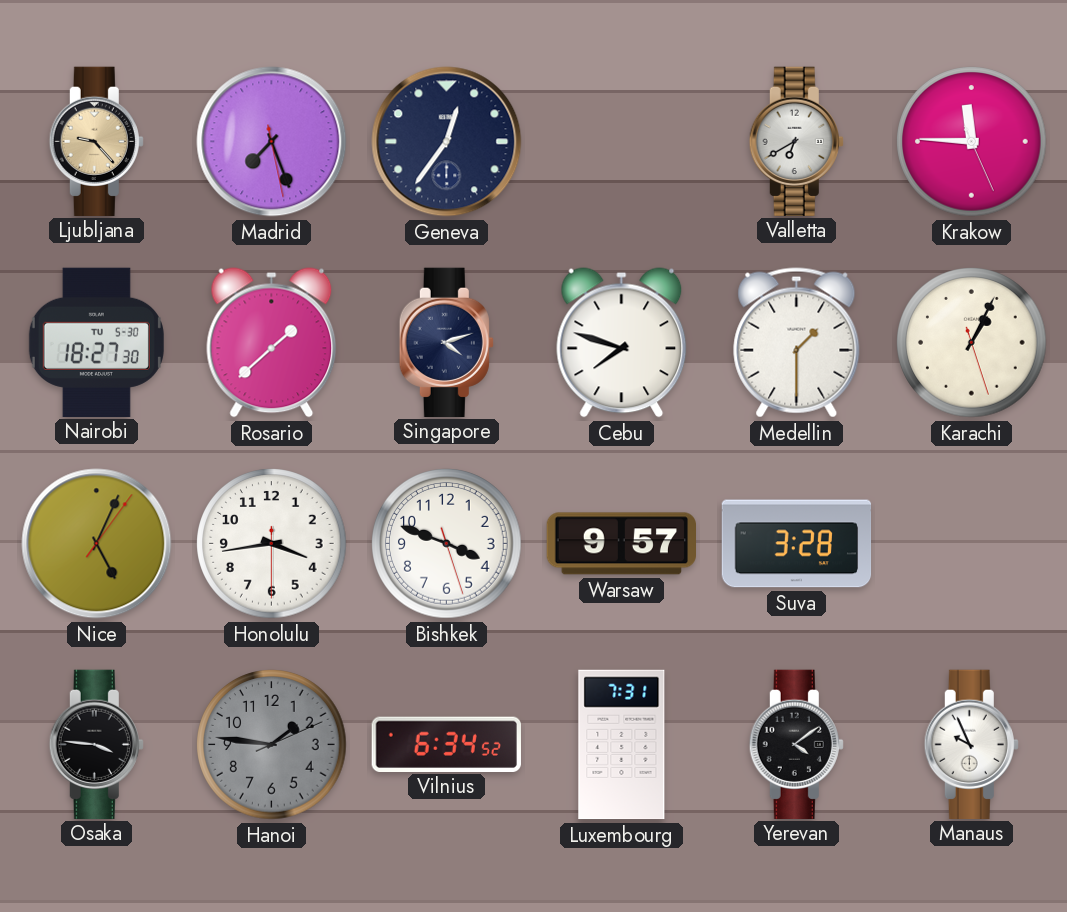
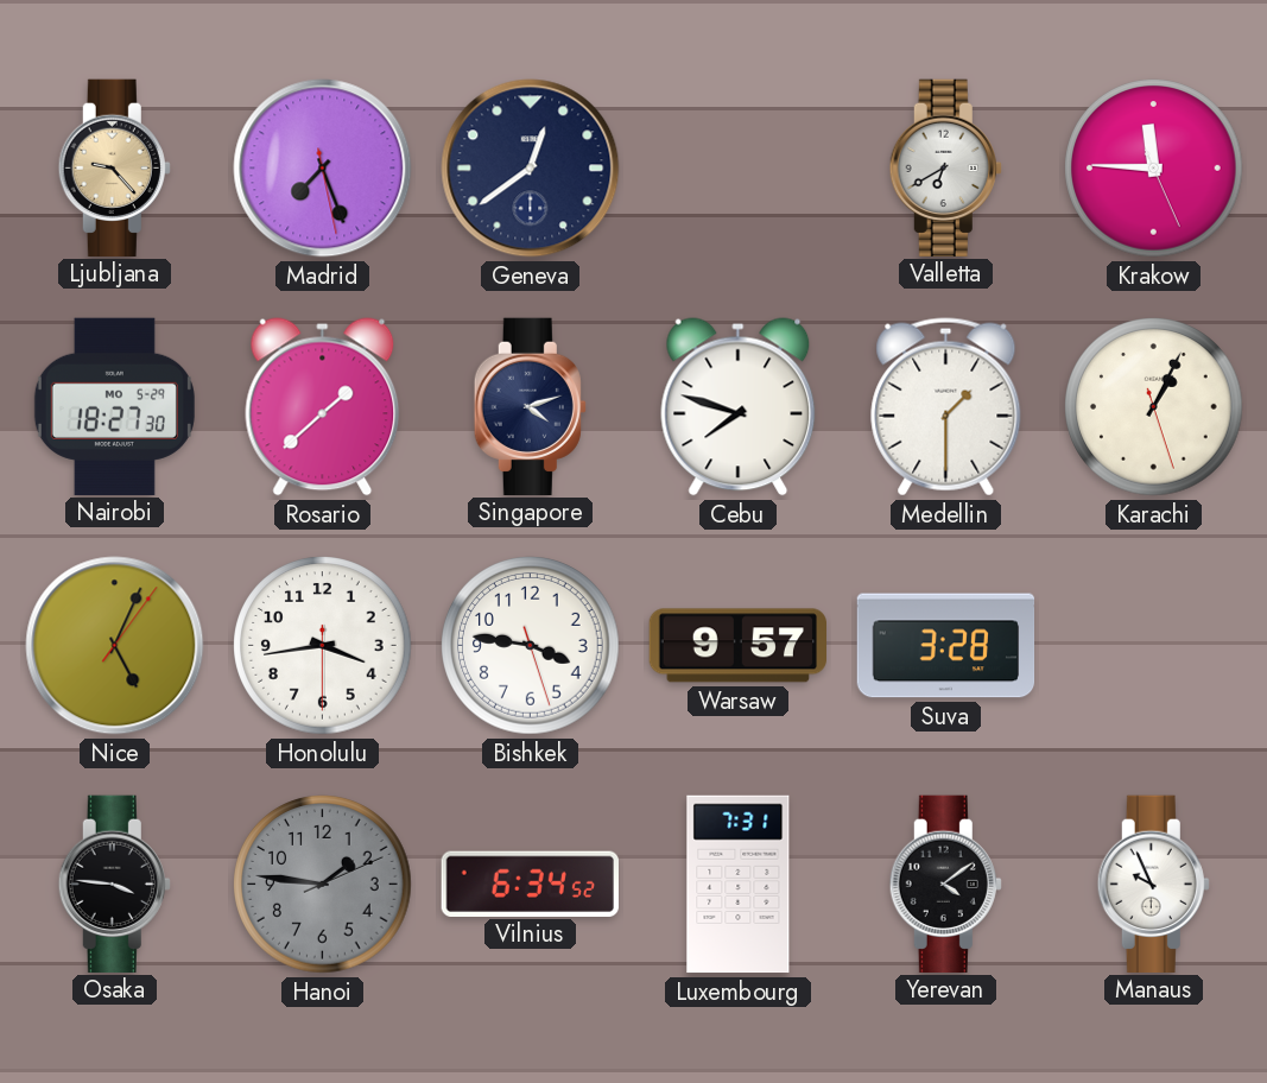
Geneva: 12:36 -> 12:39
Nairobi date: TU 5-30 -> MO 5-29
Bishkek: 3:48 -> 3:46
